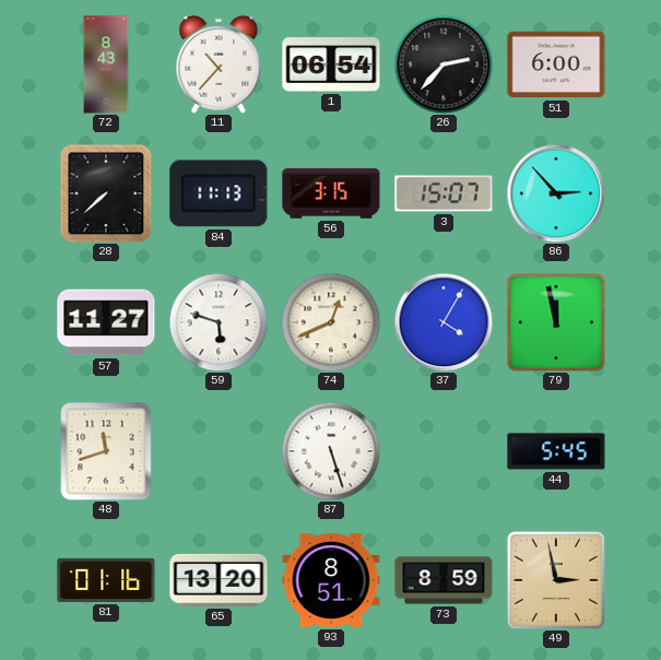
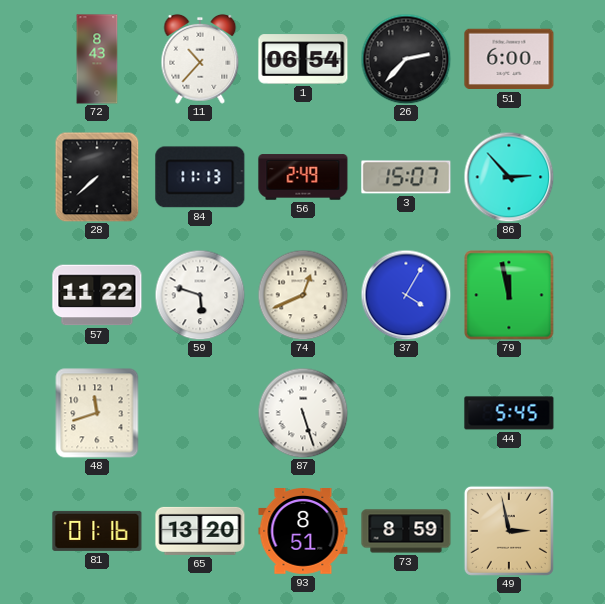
56: 3:15 -> 2:49
57: 11:27 -> 11:22
